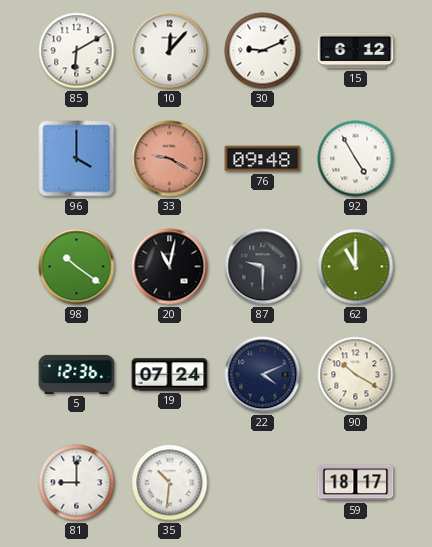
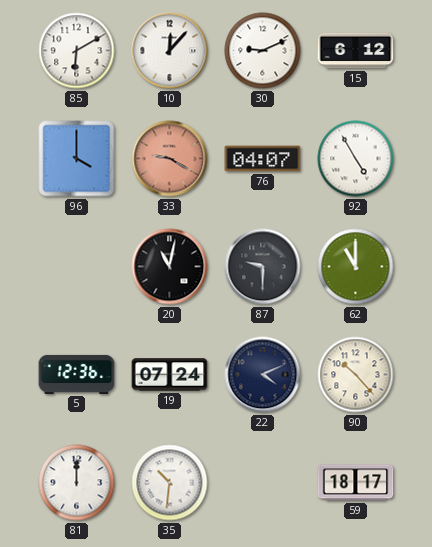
76: 09:48 -> 04:07
98: 10:21 -> none
90: 10:20 -> 10:23
81: 9:00 -> 12:00
